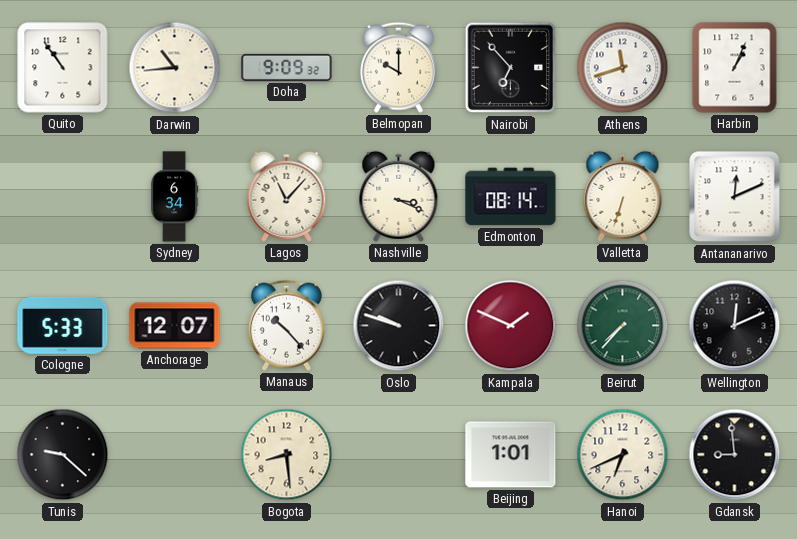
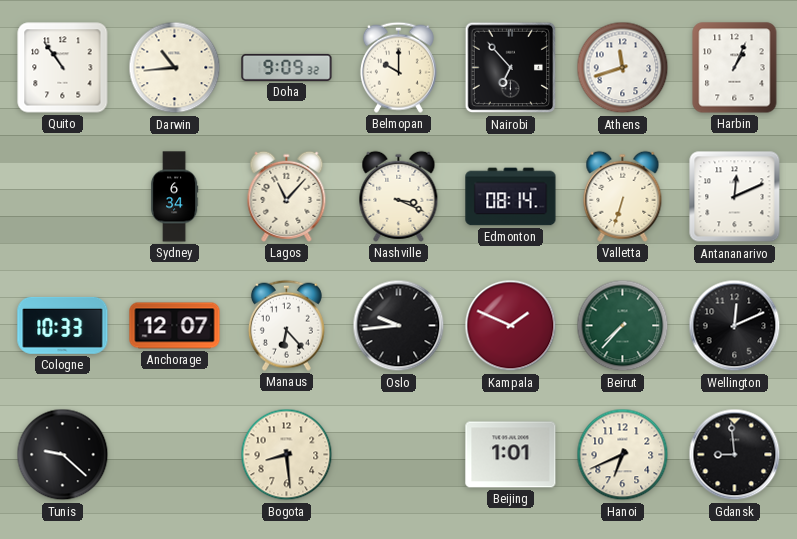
Cologne: 5:33 -> 10:33
Manaus: 10:23 -> 6:23
Oslo: 9:48 -> 9:44
